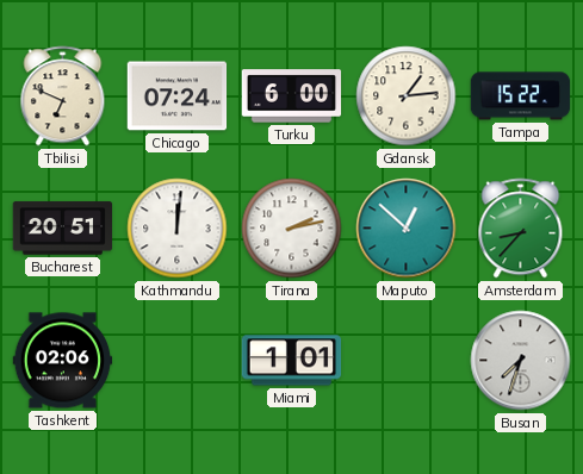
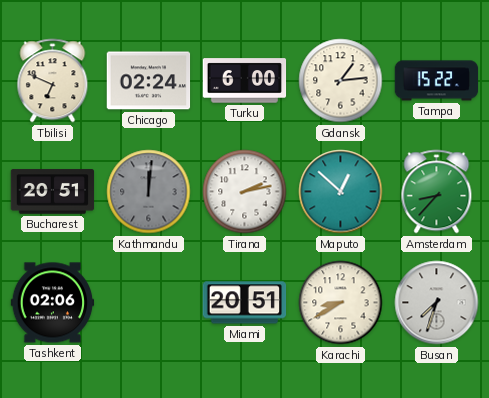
Chicago: 07:24 -> 02:24
Kathmandu dial: white -> grey
Miami: 1:01 -> 20:51
Karachi: none -> 8:40
